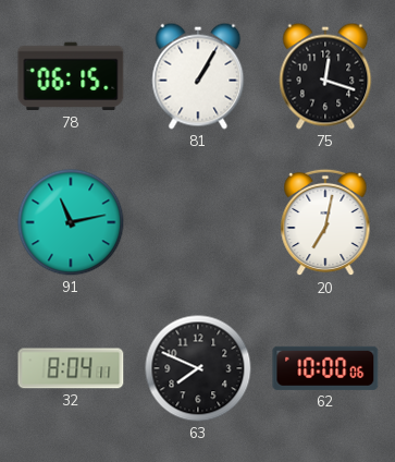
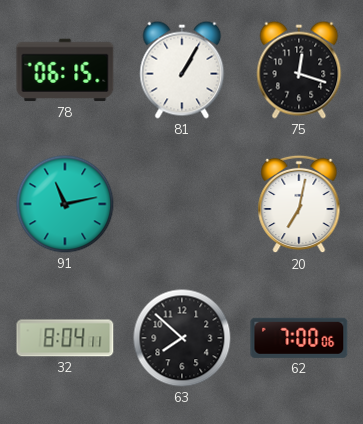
63: 7:49 -> 7:52
62: 10:00 -> 7:00
